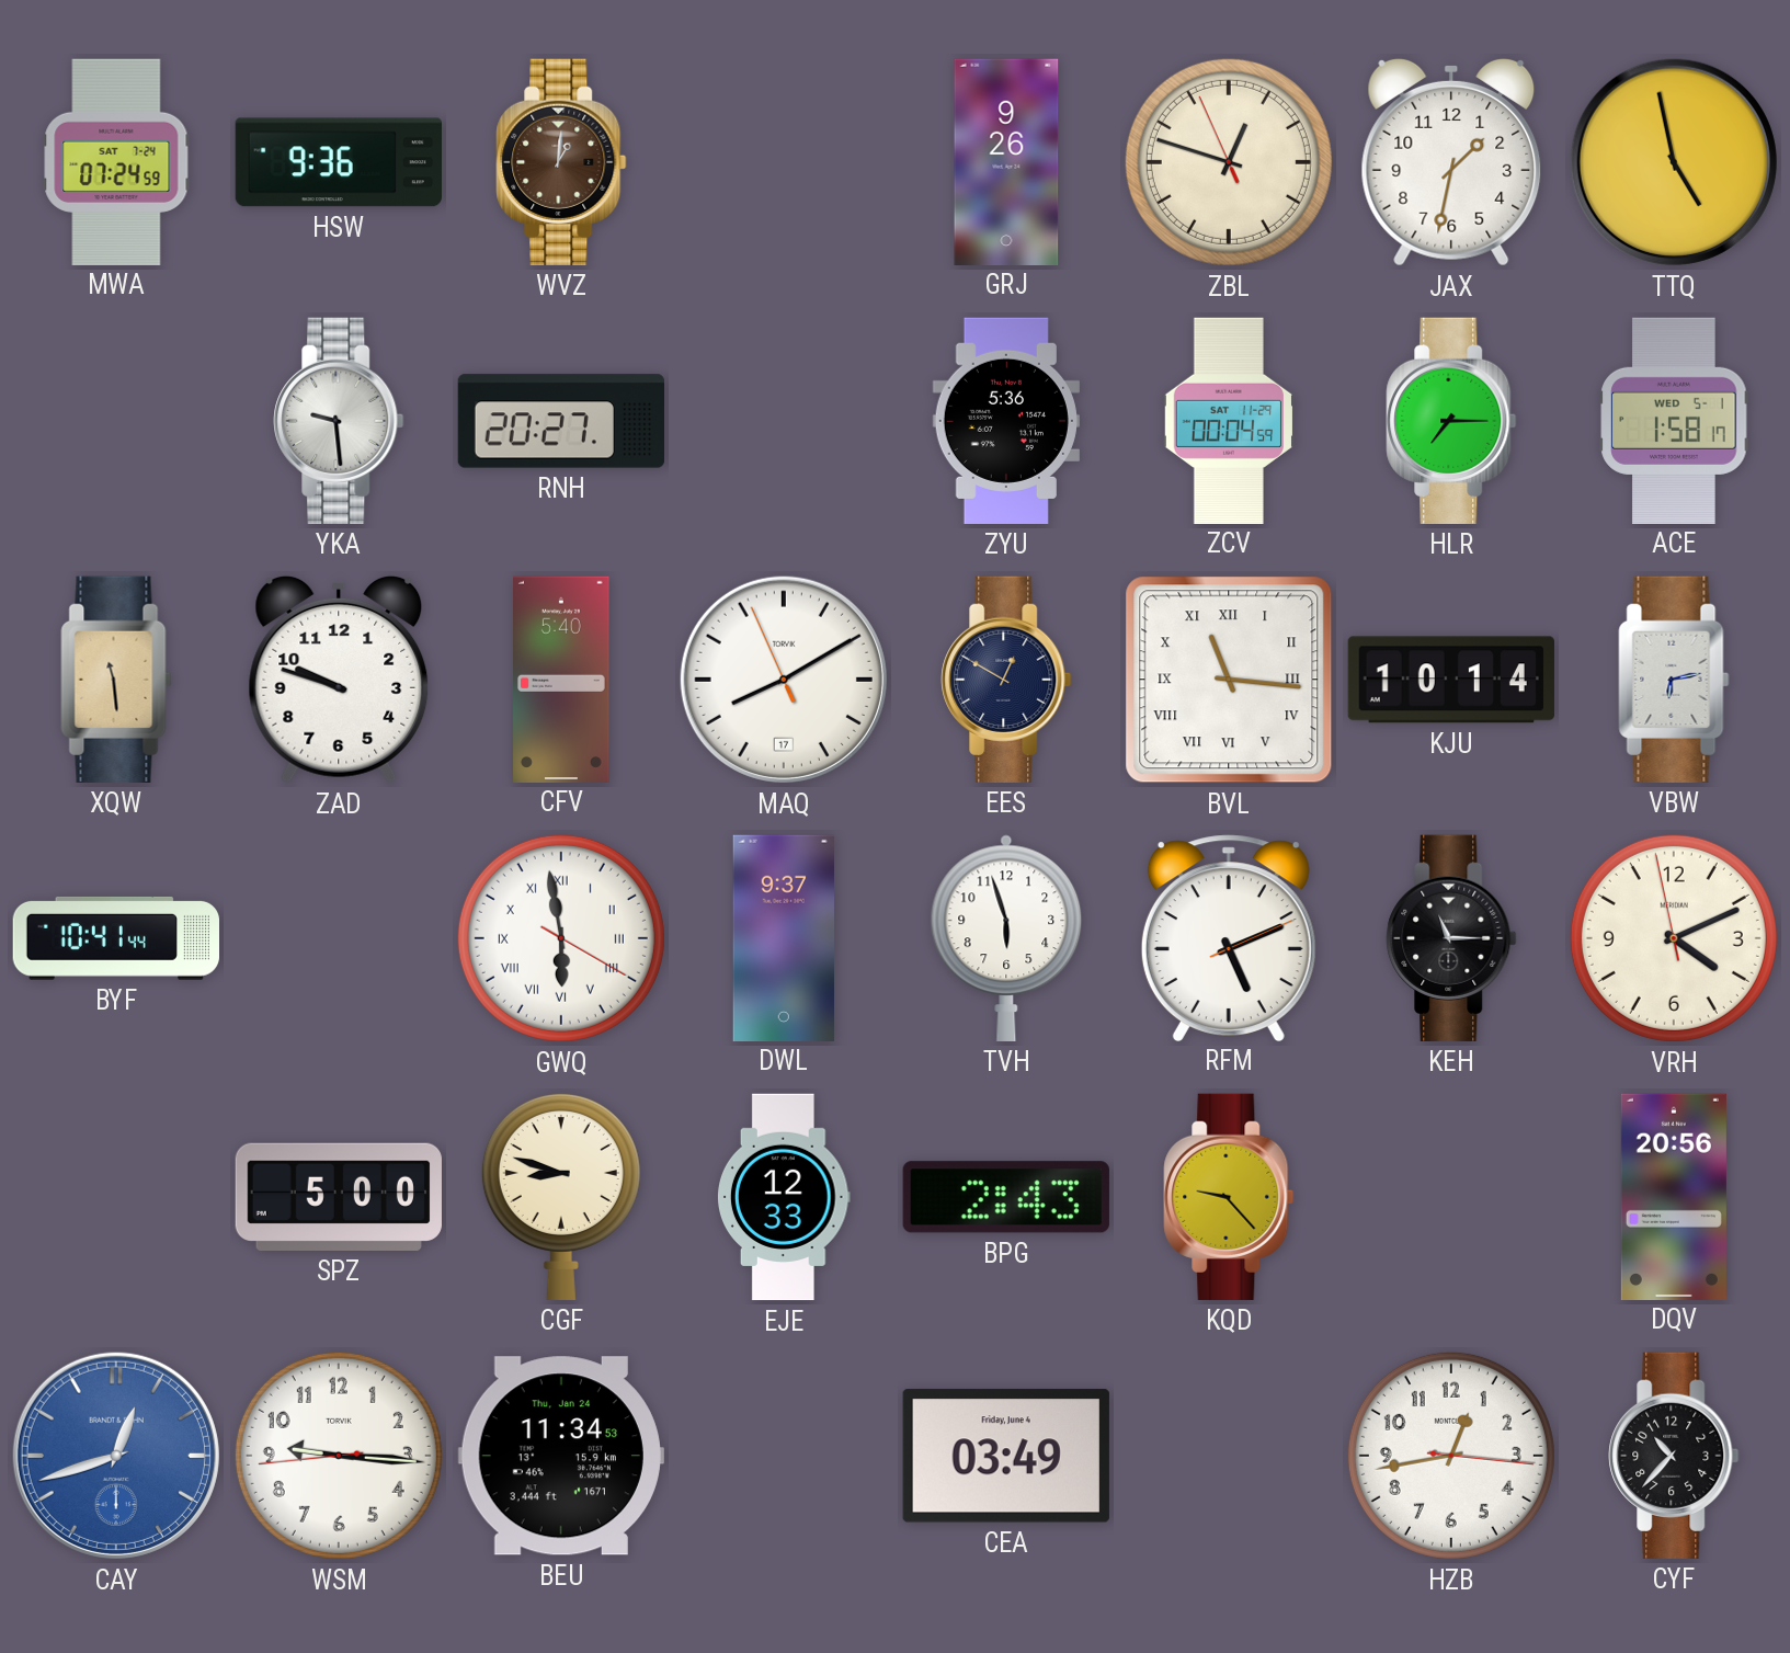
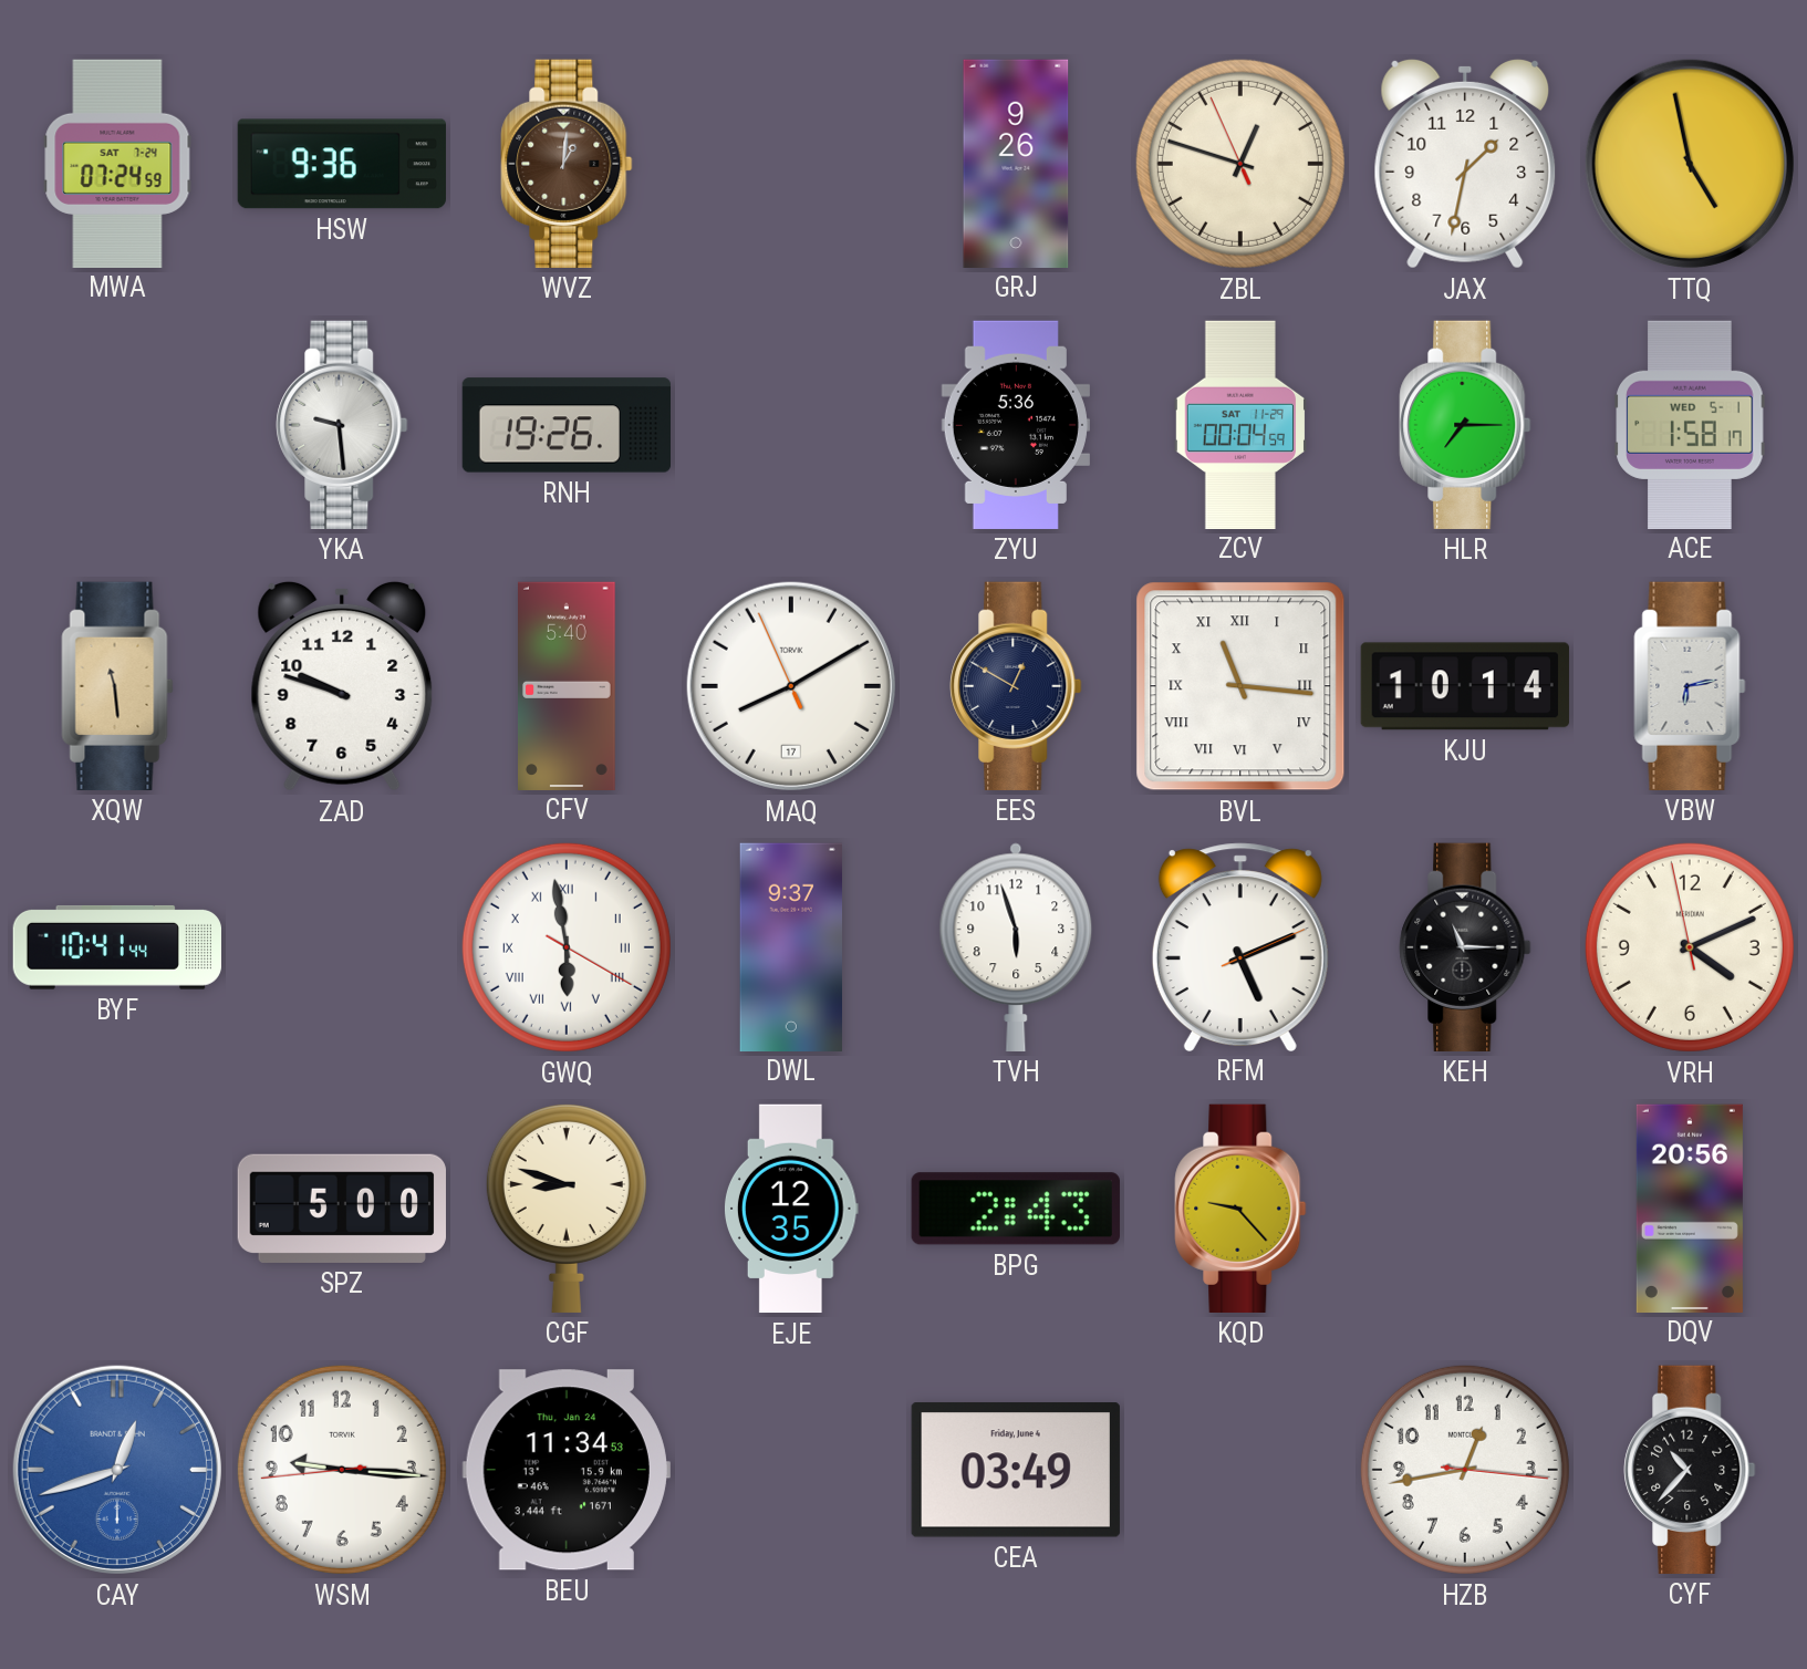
RNH: 20:27 -> 19:26
EJE: 12:33 -> 12:35
